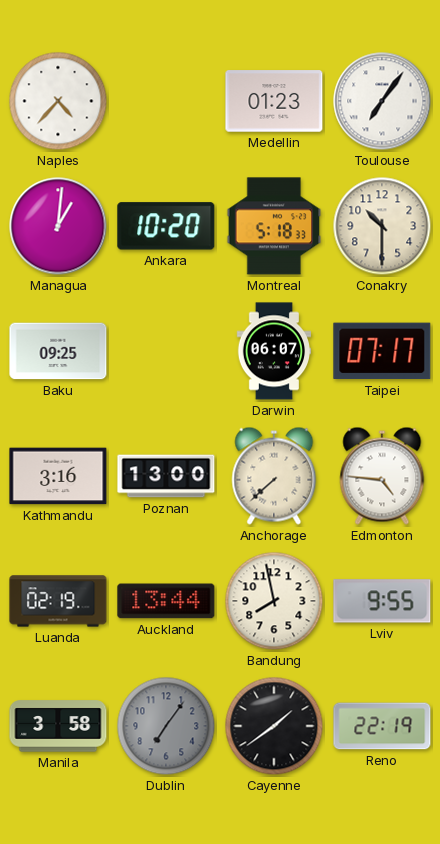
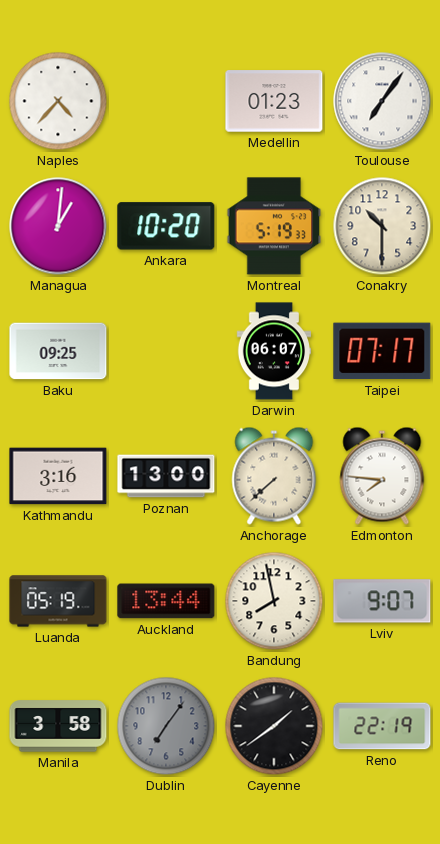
Montreal: 5:18 -> 5:19
Edmonton: 4:46 -> 7:46
Luanda: 02:19 -> 05:19
Lviv: 9:55 -> 9:07
